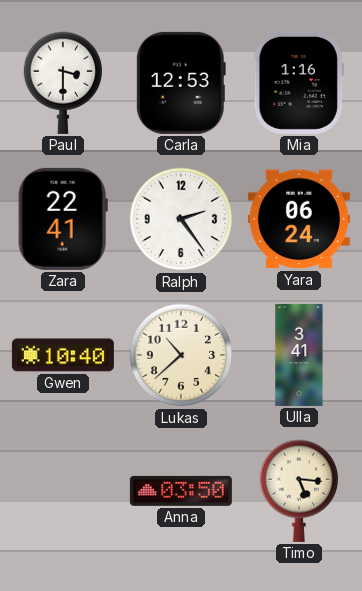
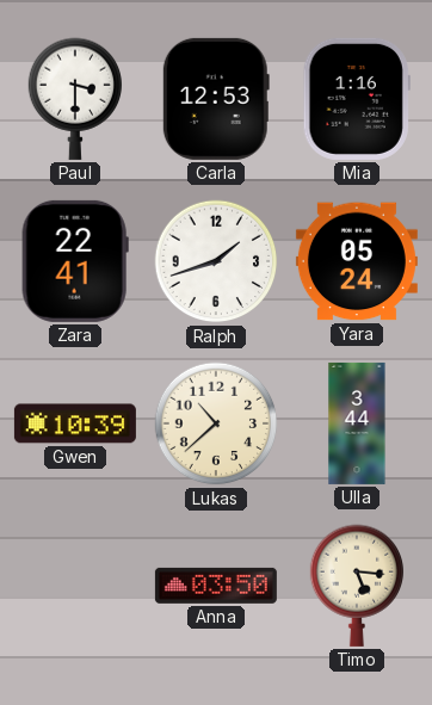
Ralph: 2:24 -> 1:42
Yara: 06:24 -> 05:24
Gwen: 10:40 -> 10:39
Ulla: 3:41 -> 3:44
